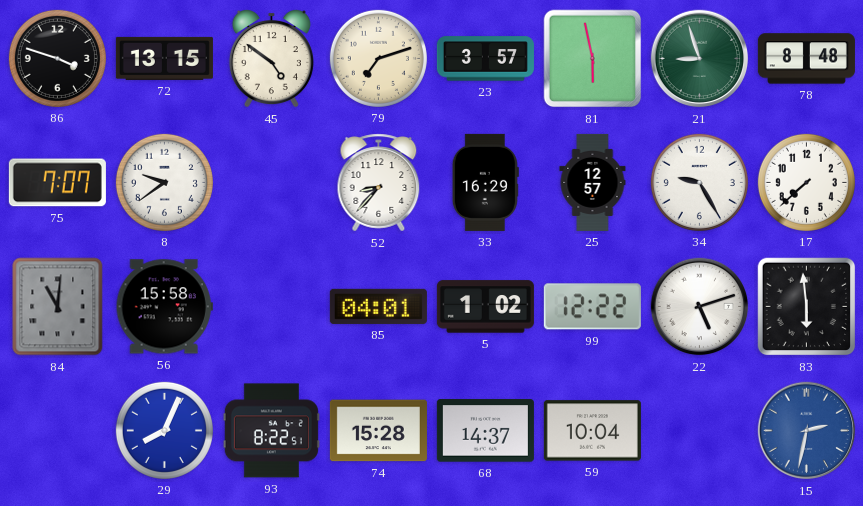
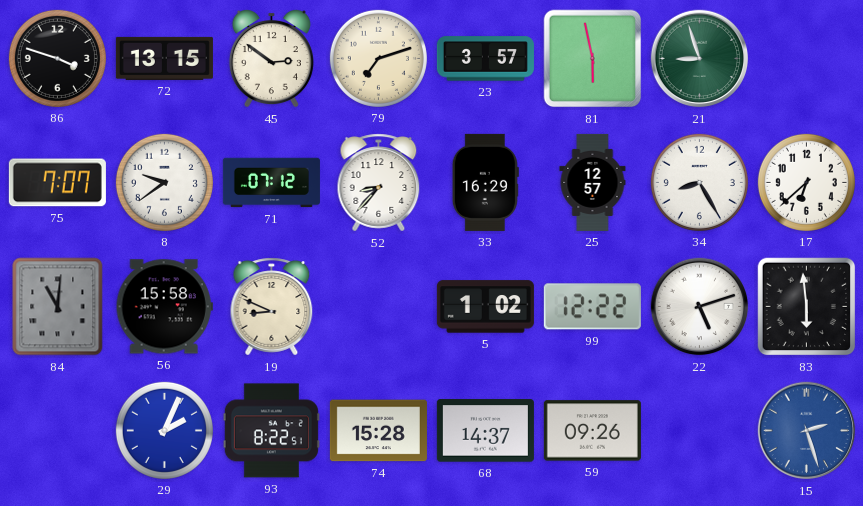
45: 4:51 -> 2:51
78: 8:48 -> none
71: none -> 07:12
34: 9:25 -> 8:25
17: 7:38 -> 6:38
19: none -> 8:49
85: 04:01 -> none
29: 8:04 -> 2:04
59: 10:04 -> 09:26
15: 2:32 -> 2:27
